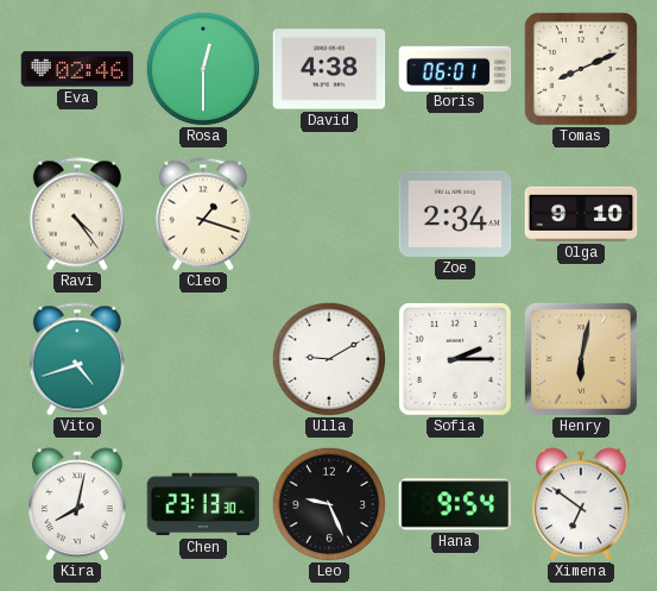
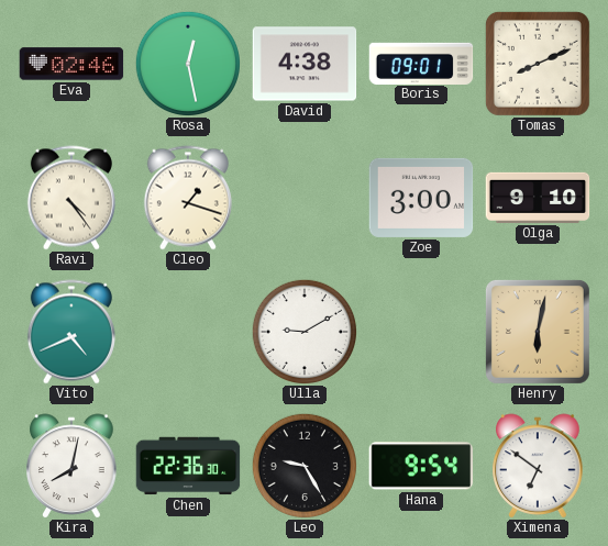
Rosa: 12:30 -> 12:28
Boris: 06:01 -> 09:01
Zoe: 2:34 -> 3:00
Vito: 4:42 -> 4:41
Sofia: 2:15 -> none
Chen: 23:13 -> 22:36
Leo: 9:26 -> 9:25
